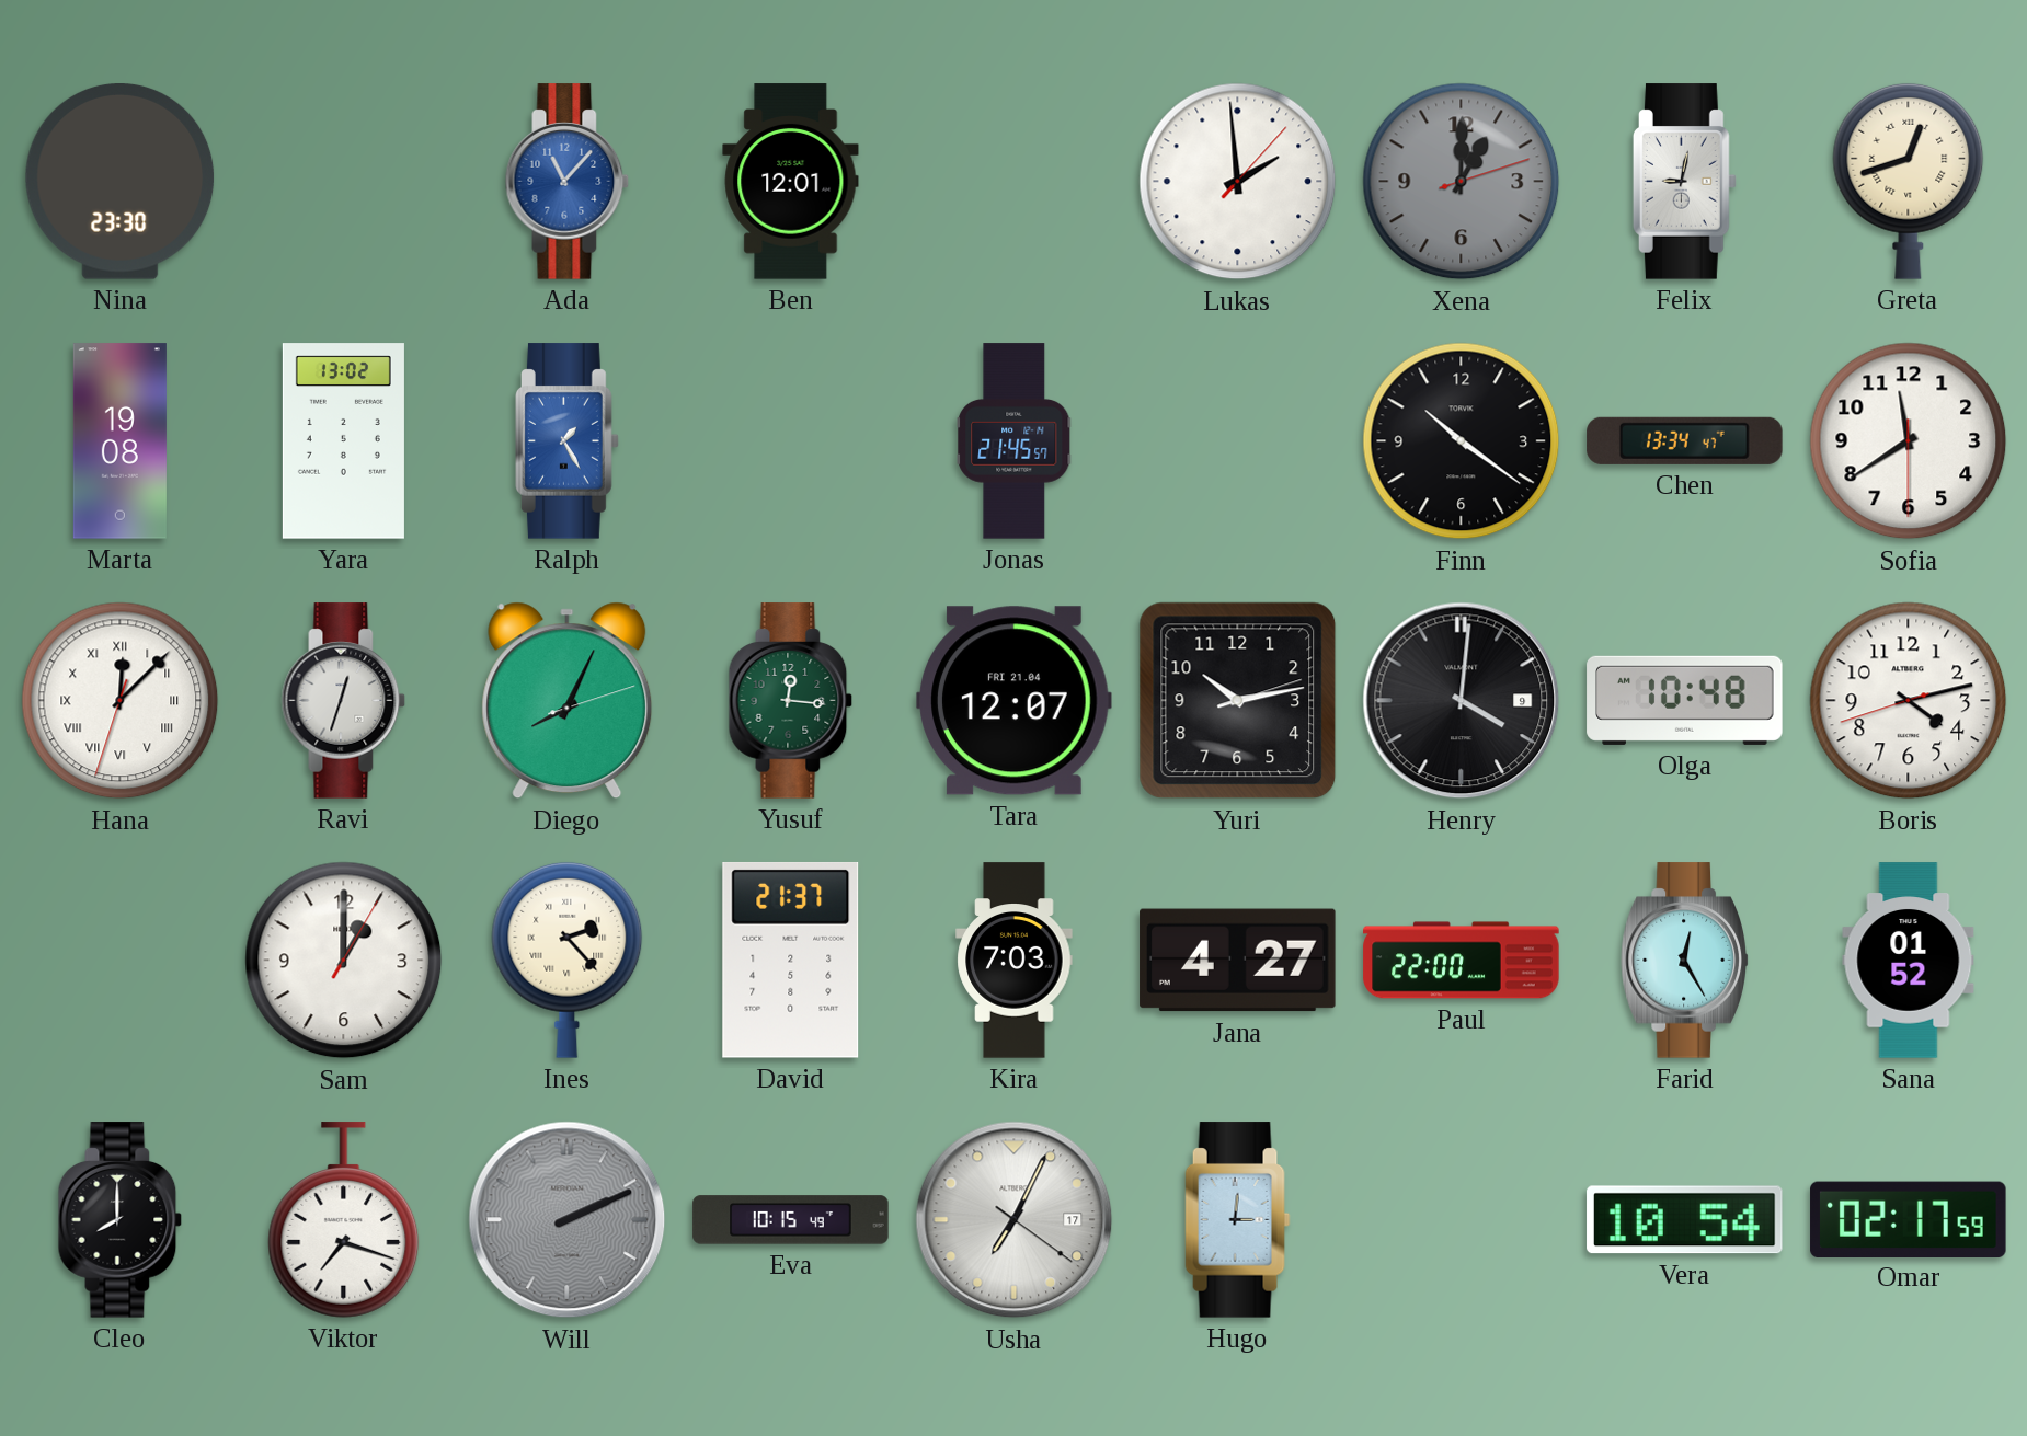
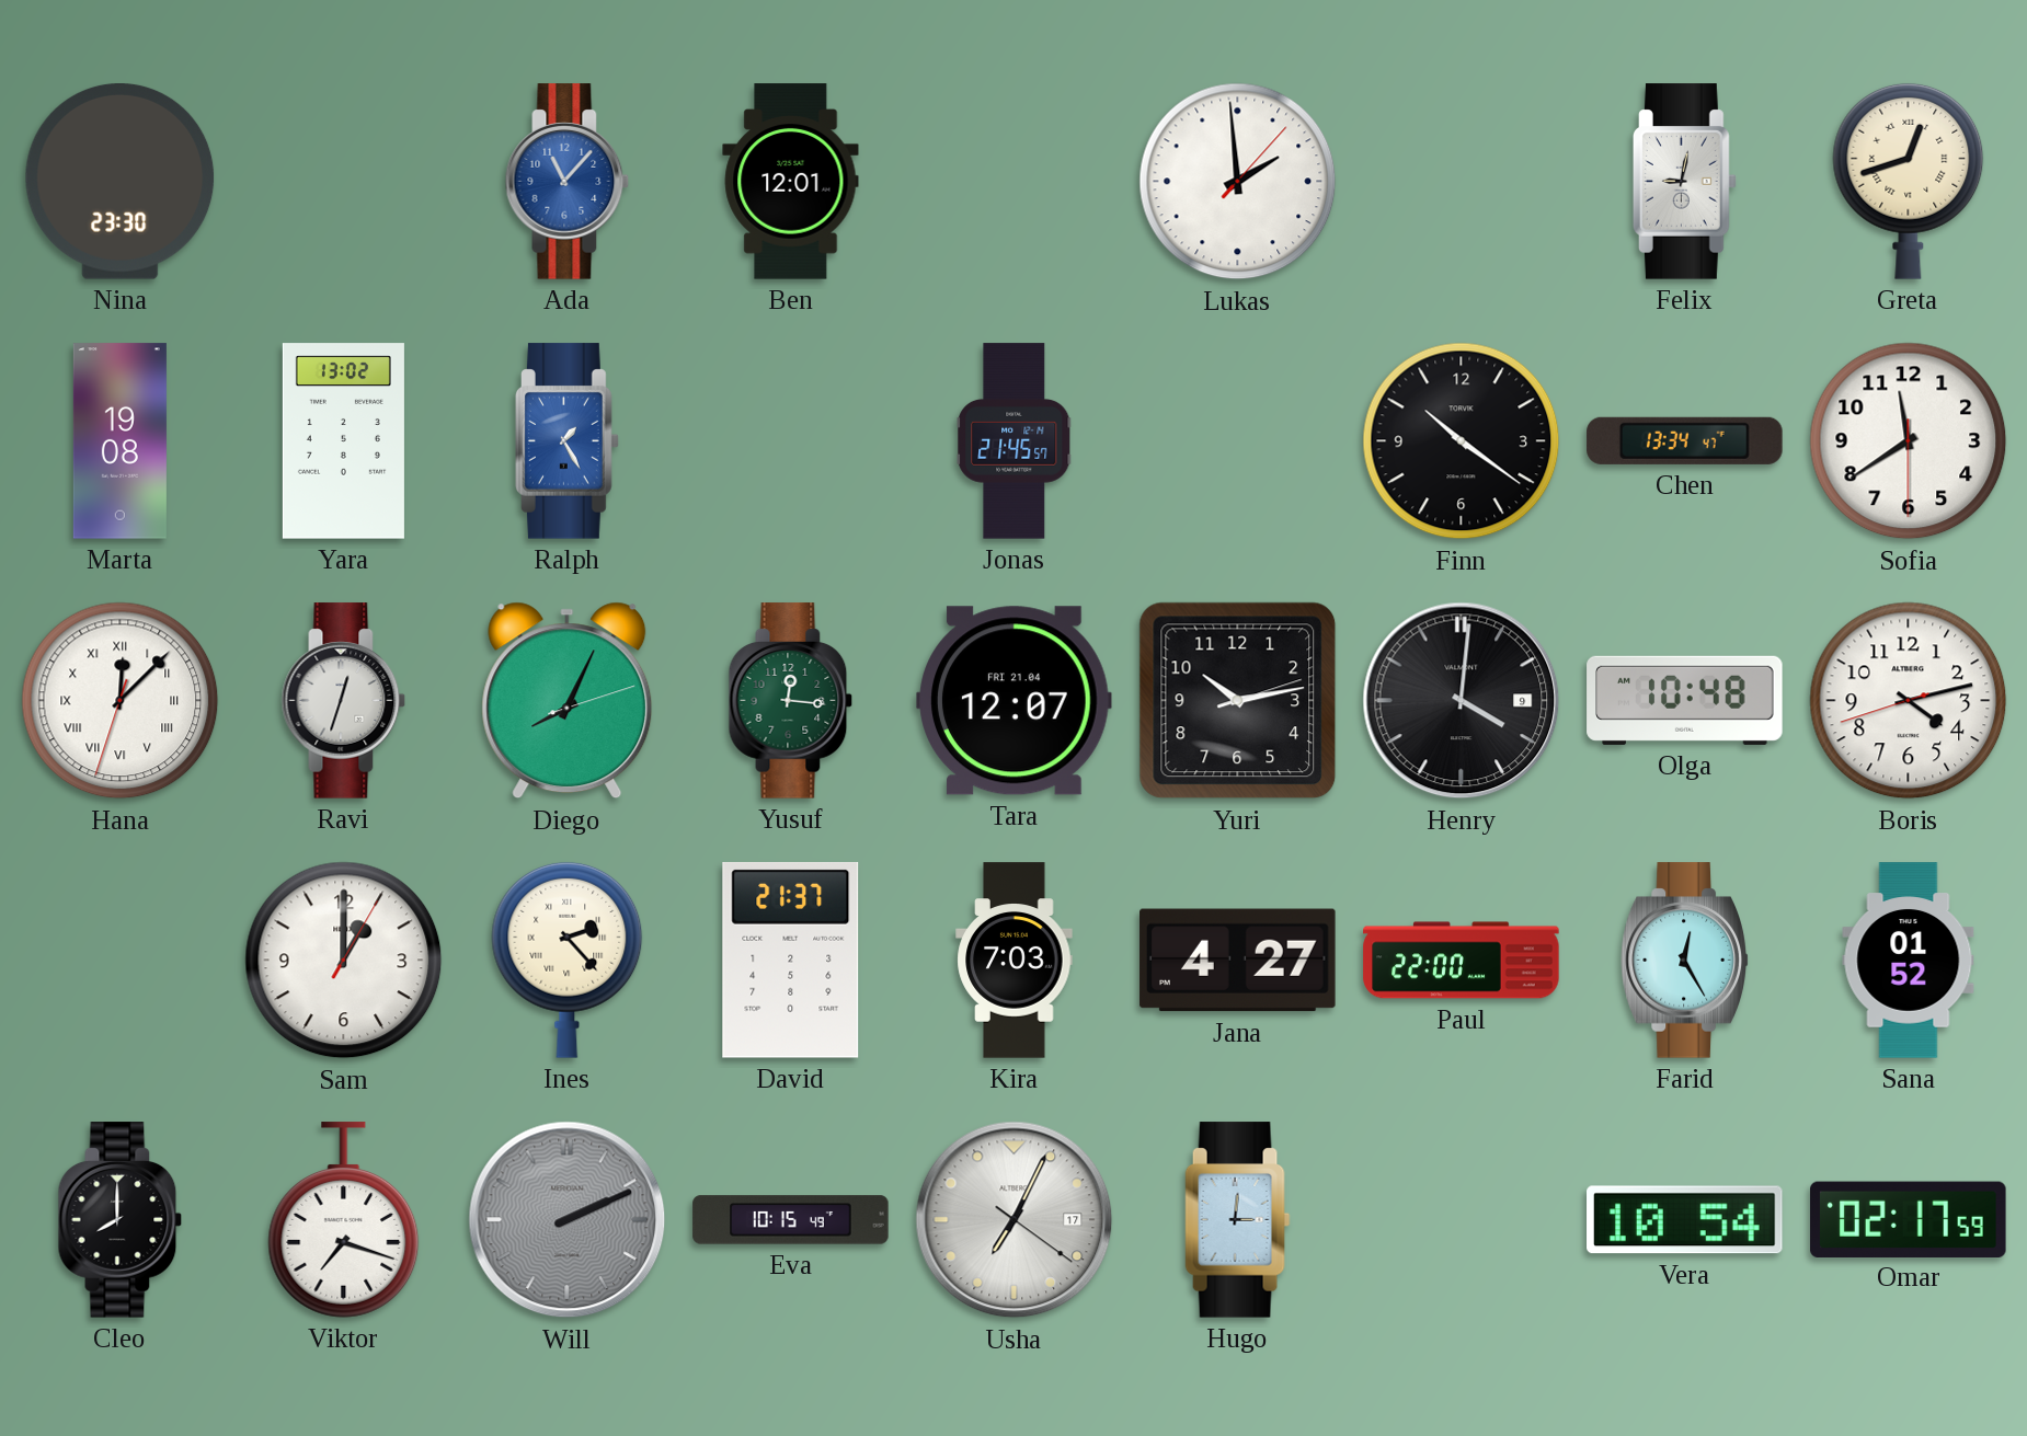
Xena: 1:00 -> none
